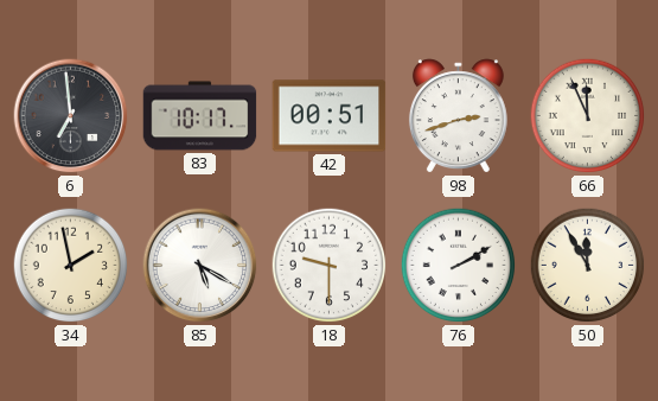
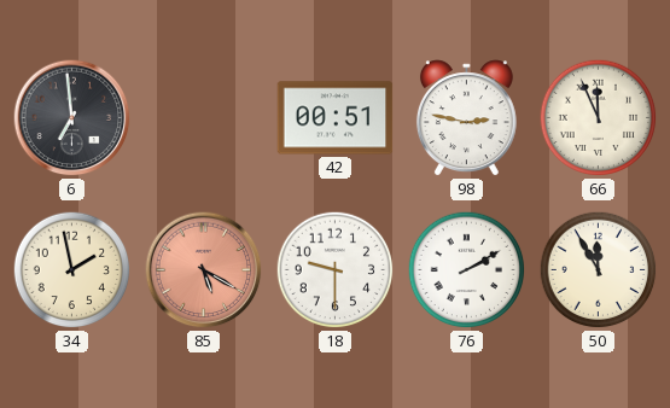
83: 10:17 -> none
98: 2:42 -> 2:47
85 dial: white -> salmon
